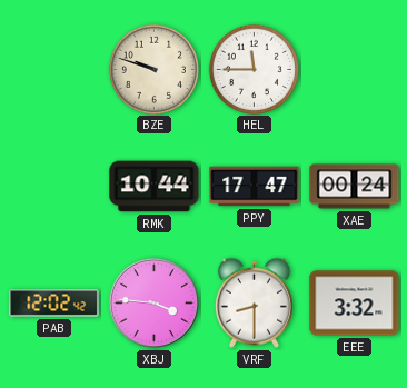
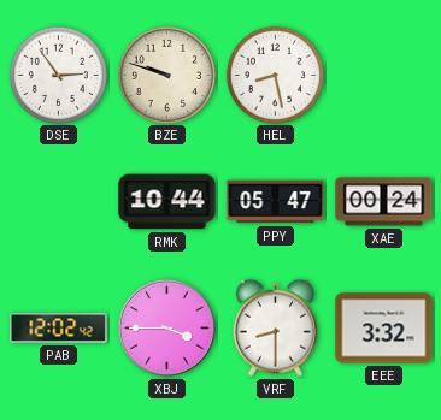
DSE: none -> 2:54
HEL: 11:45 -> 8:28
PPY: 17:47 -> 05:47
XBJ: 3:46 -> 3:45
